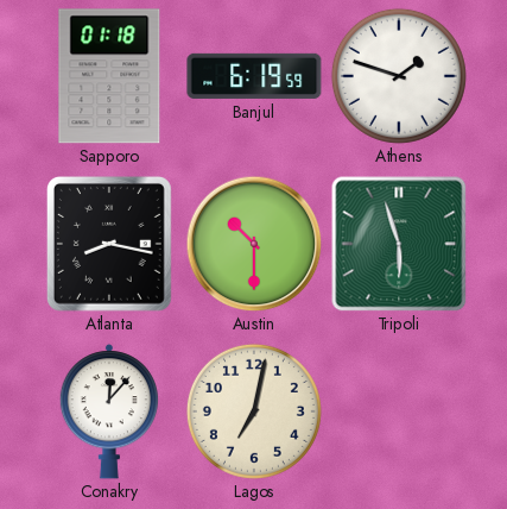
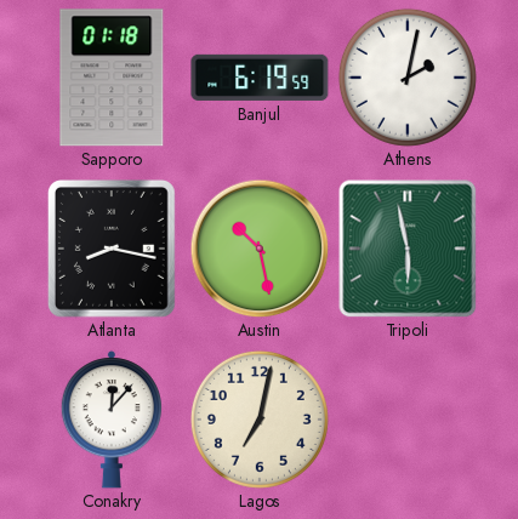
Athens: 1:48 -> 2:02
Austin: 10:30 -> 10:28
Tripoli: 5:57 -> 5:58
